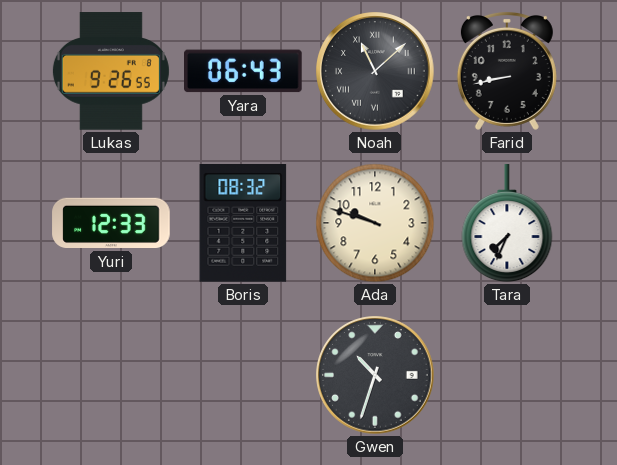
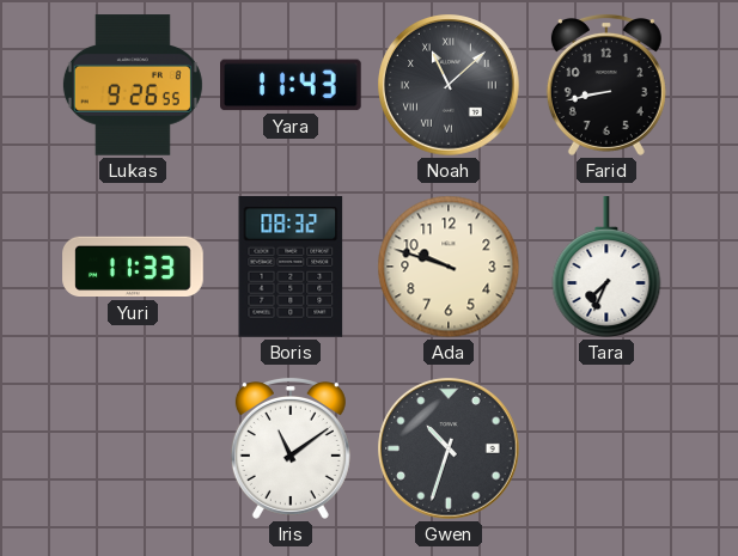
Yara: 06:43 -> 11:43
Yuri: 12:33 -> 11:33
Iris: none -> 11:09
